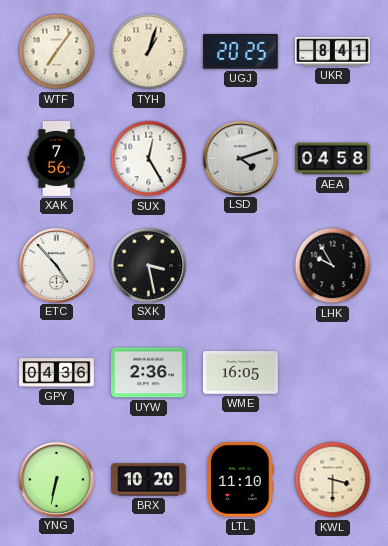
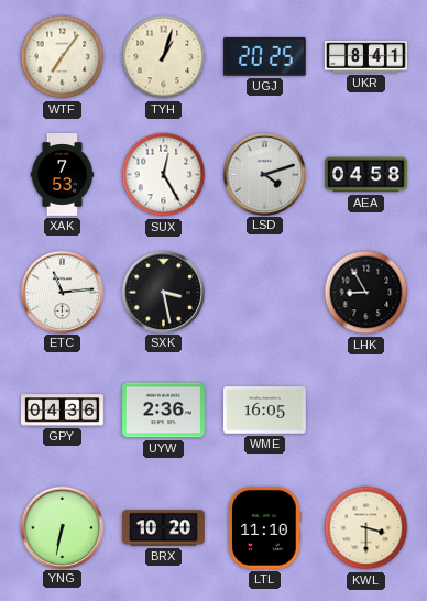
XAK: 7:56 -> 7:53
ETC: 4:53 -> 11:14
LHK: 9:55 -> 8:55
